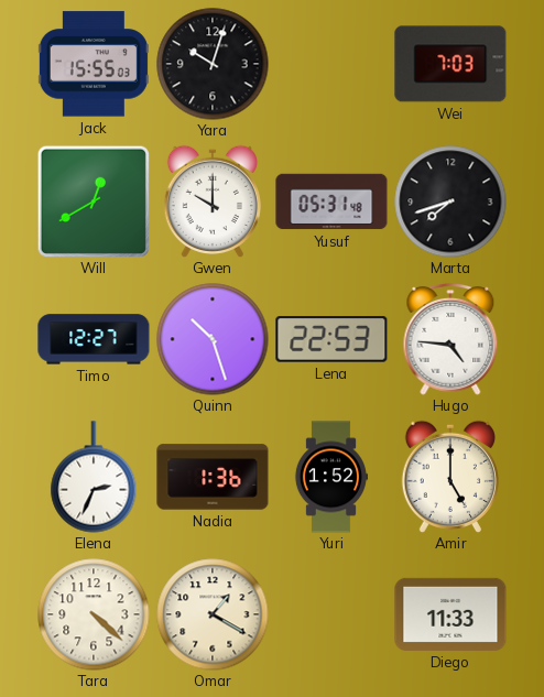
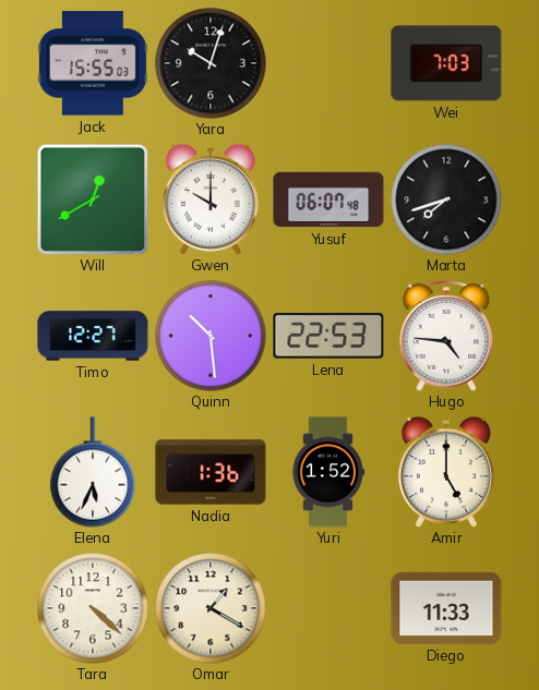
Yusuf: 05:31 -> 06:07
Quinn: 10:27 -> 10:29
Elena: 2:34 -> 5:34
